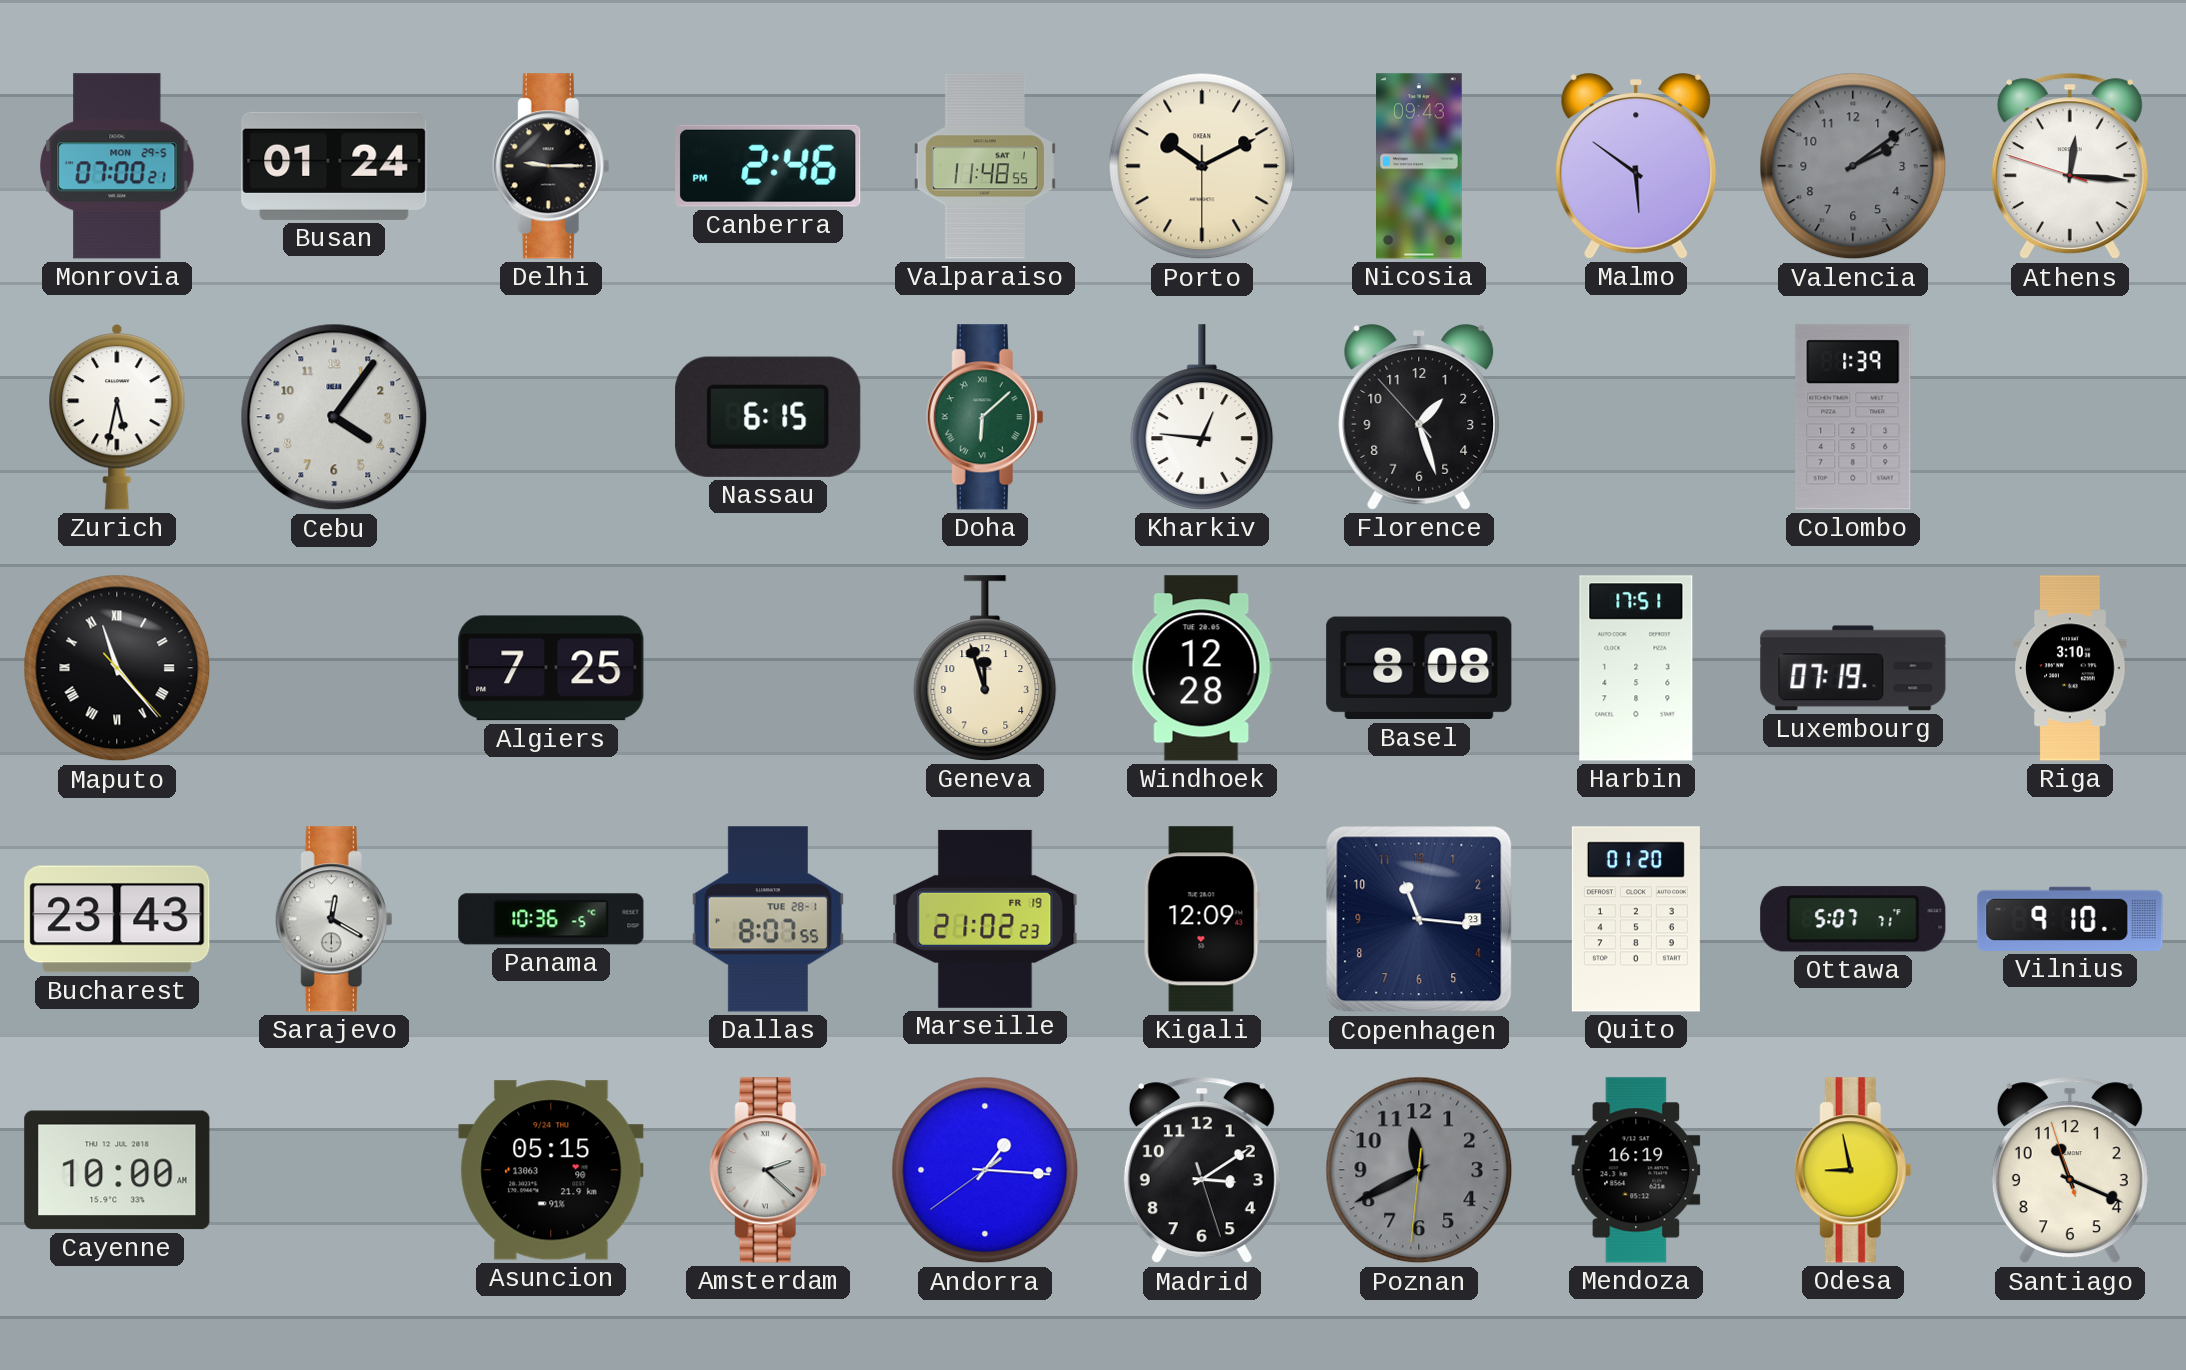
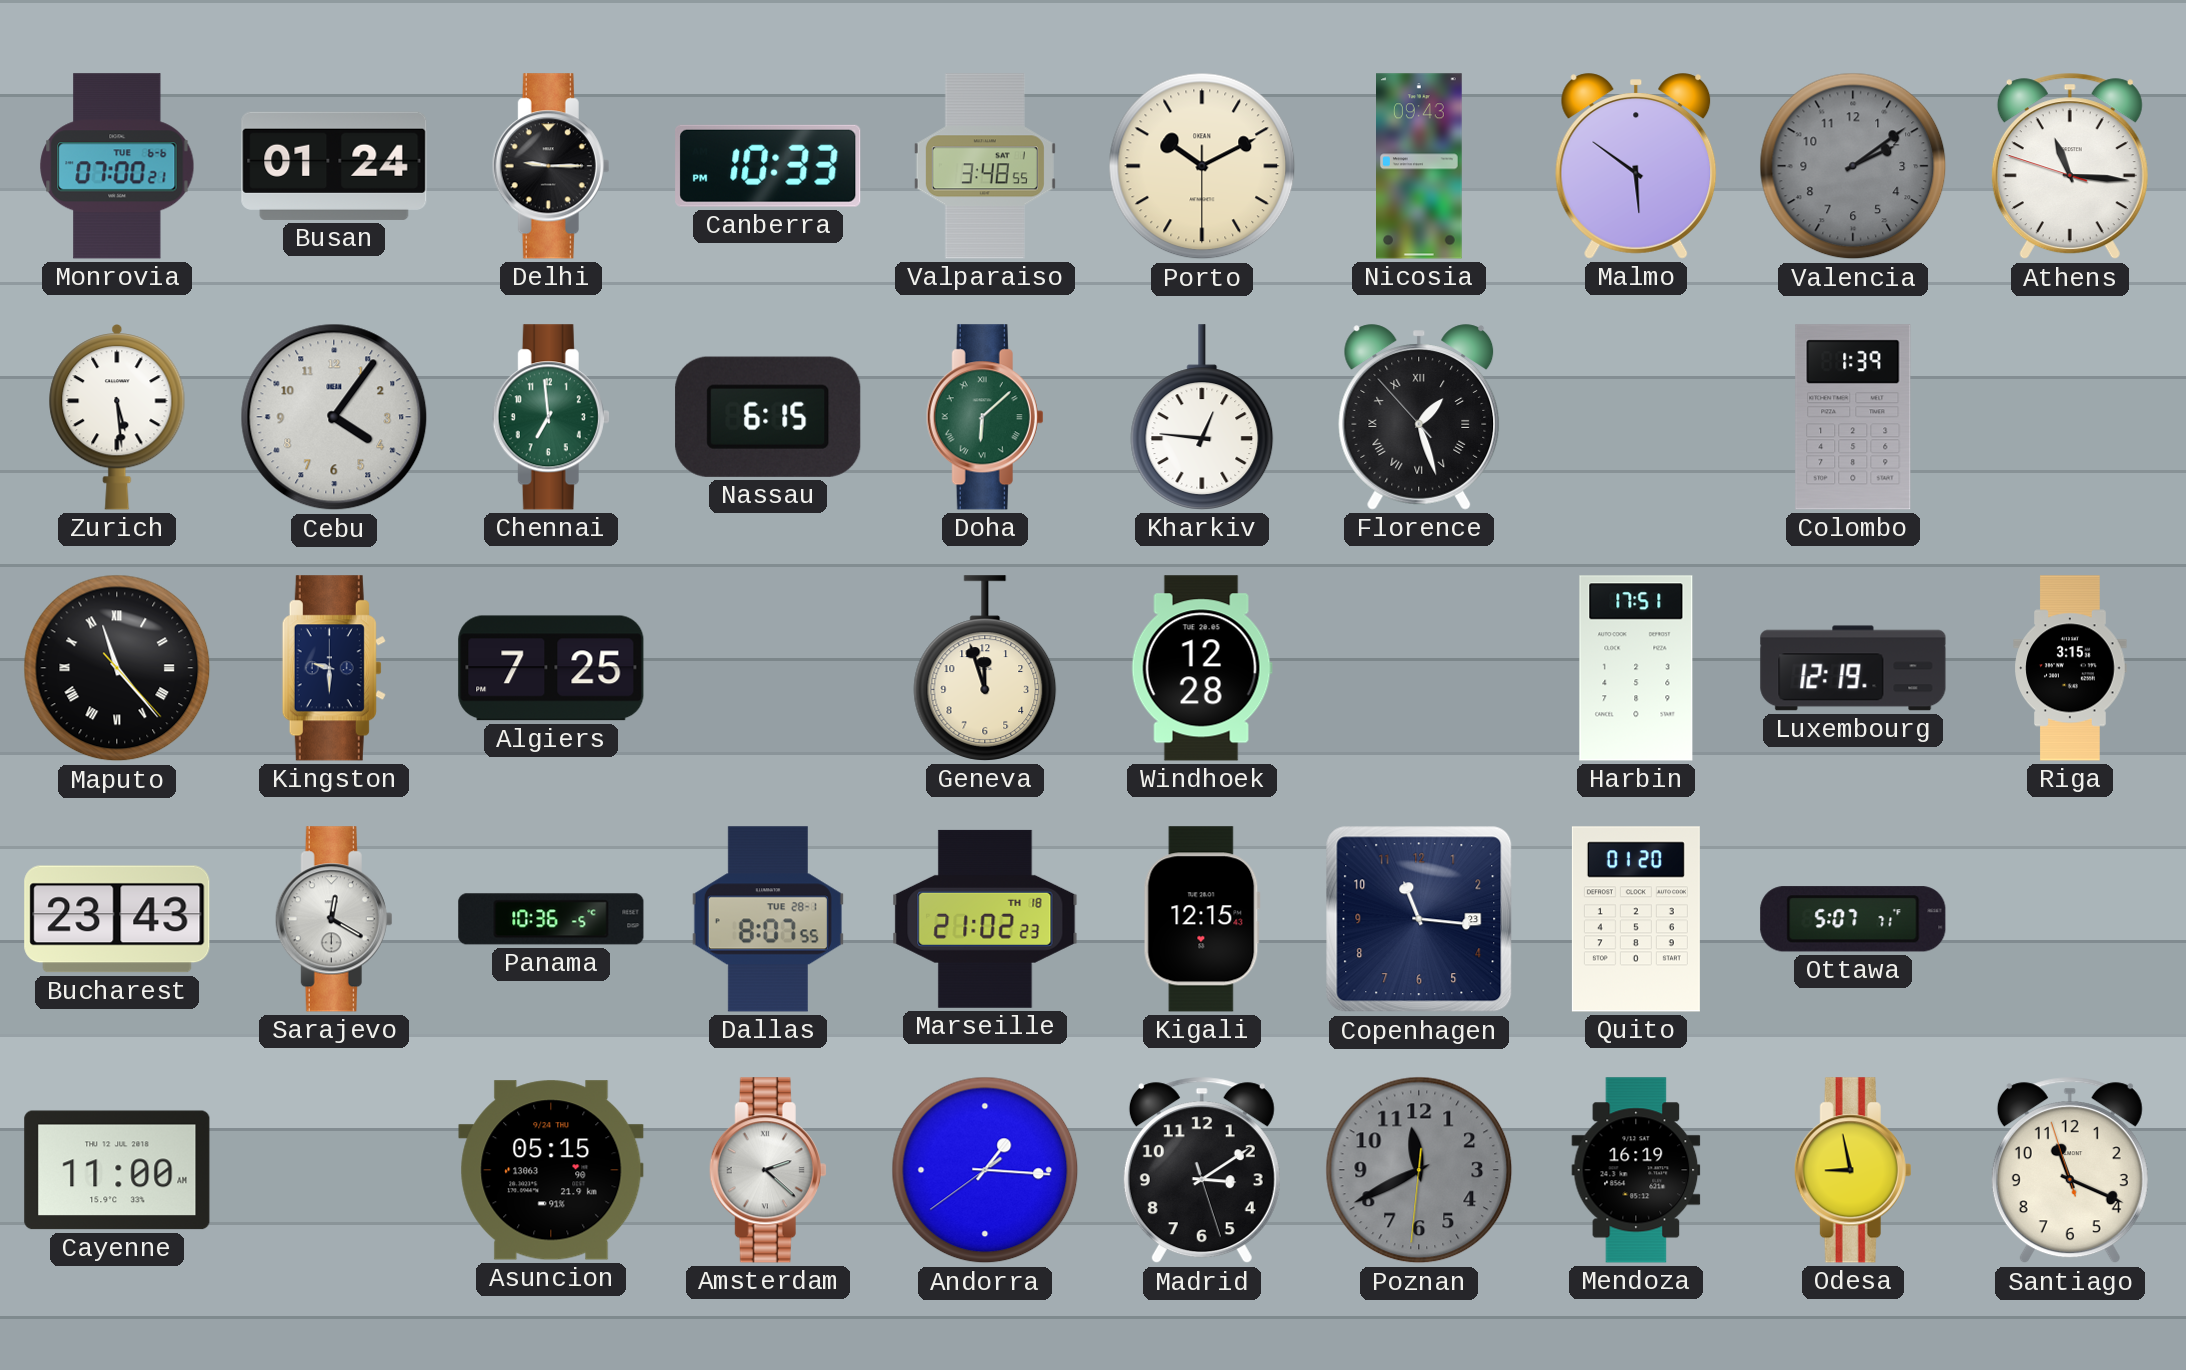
Monrovia date: MON 29-5 -> TUE 6-6
Canberra: 2:46 -> 10:33
Valparaiso: 11:48 -> 3:48
Athens: 12:15 -> 11:15
Zurich: 5:32 -> 5:29
Chennai: none -> 6:59
Florence numerals: Arabic -> Roman
Kingston: none -> 9:30
Basel: 8:08 -> none
Luxembourg: 07:19 -> 12:19
Riga: 3:10 -> 3:15
Marseille date: FR 19 -> TH 18
Kigali: 12:09 -> 12:15
Vilnius: 9:10 -> none
Cayenne: 10:00 -> 11:00
